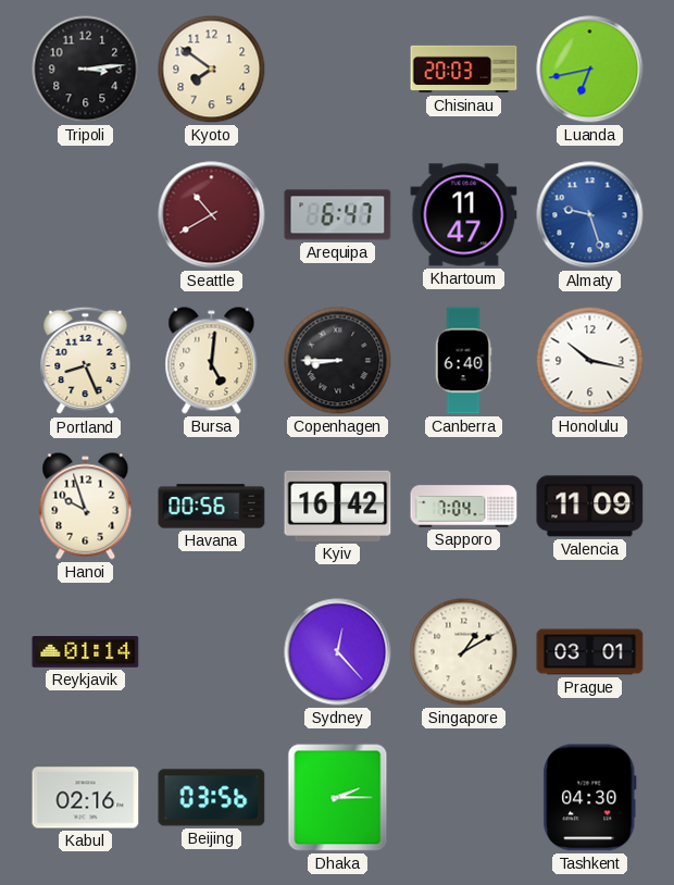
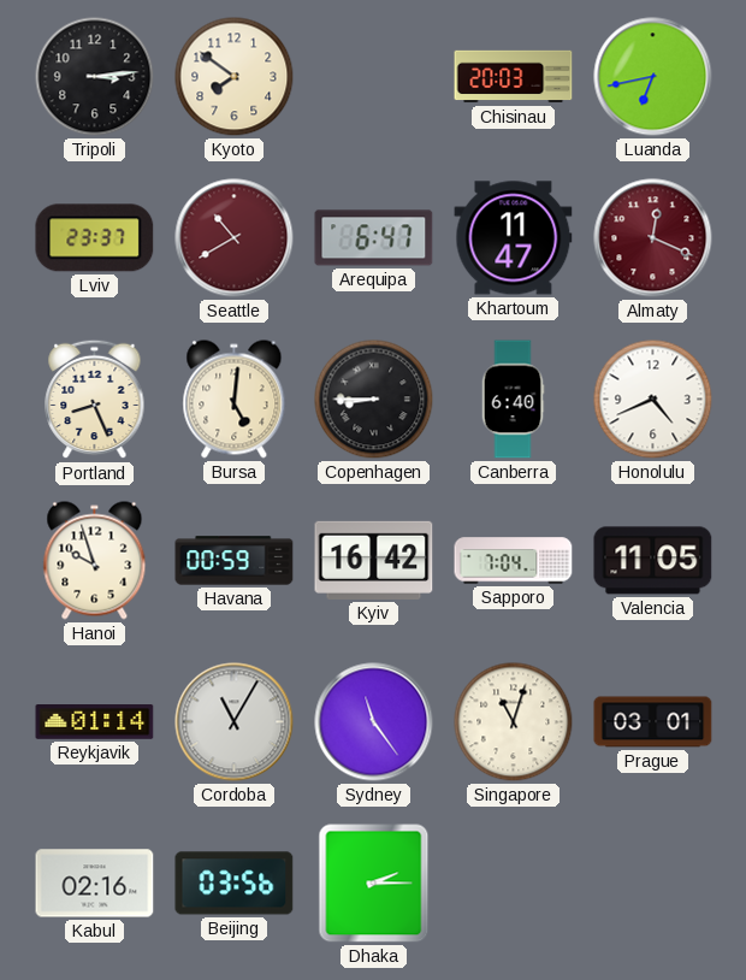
Lviv: none -> 23:37
Almaty: 9:27 -> 12:19
Almaty dial: blue -> burgundy
Honolulu: 10:17 -> 4:41
Havana: 00:56 -> 00:59
Valencia: 11:09 -> 11:05
Cordoba: none -> 11:05
Sydney: 12:23 -> 11:24
Singapore: 1:10 -> 11:03
Tashkent: 04:30 -> none
